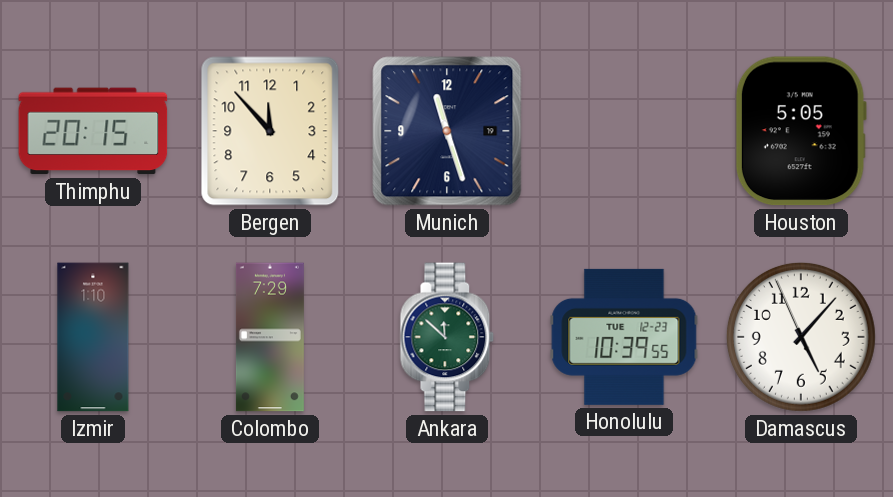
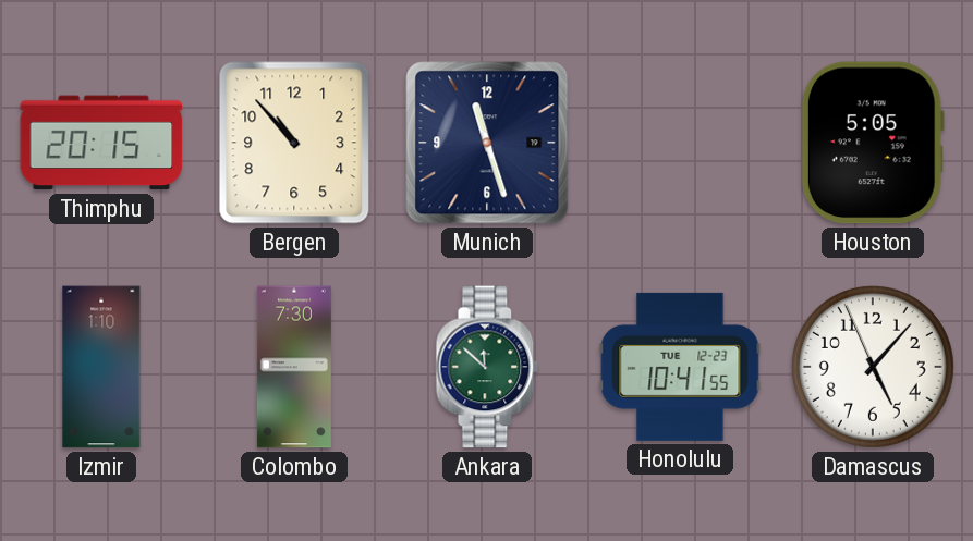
Bergen: 11:53 -> 10:53
Colombo: 7:29 -> 7:30
Honolulu: 10:39 -> 10:41
